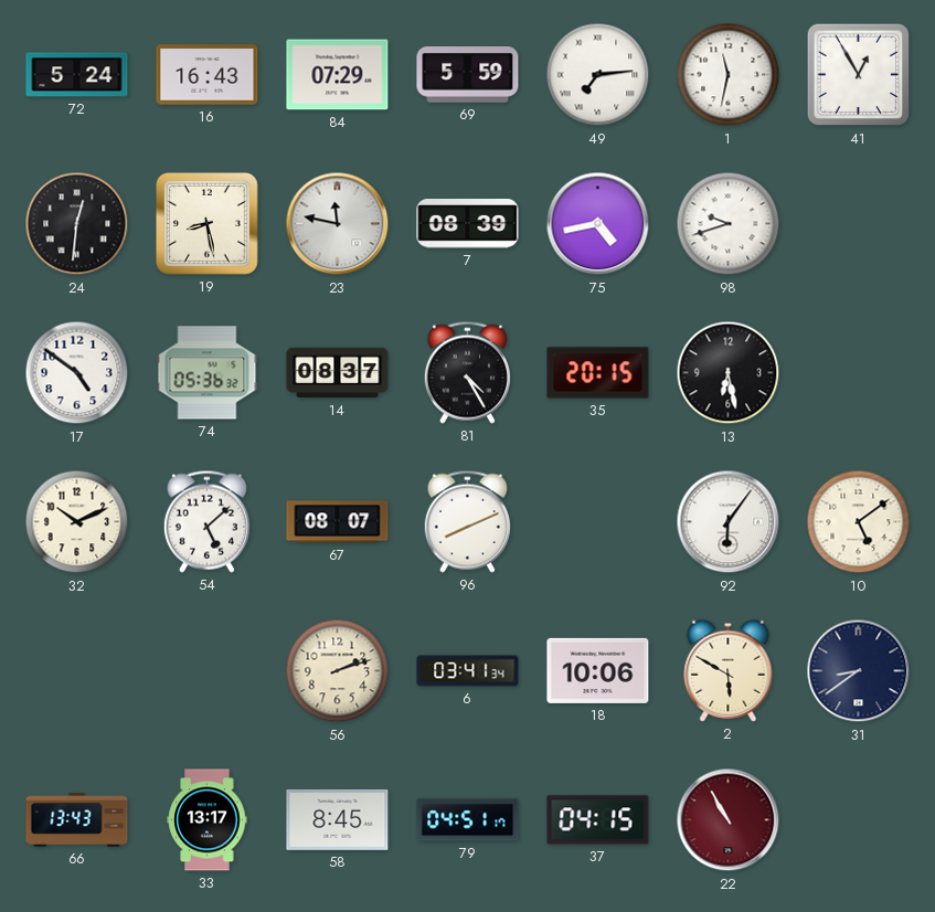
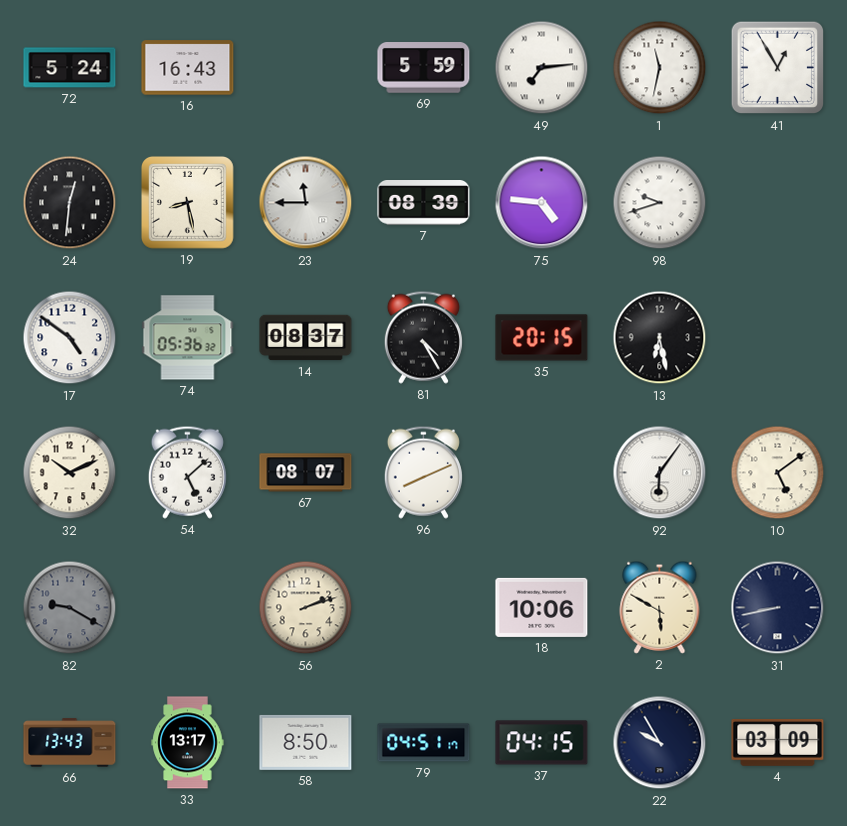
84: 07:29 -> none
23: 11:47 -> 11:45
75: 4:43 -> 4:46
82: none -> 9:20
6: 03:41 -> none
31: 8:39 -> 8:43
58: 8:45 -> 8:50
22: 10:55 -> 9:55
22 dial: burgundy -> navy
4: none -> 03:09
